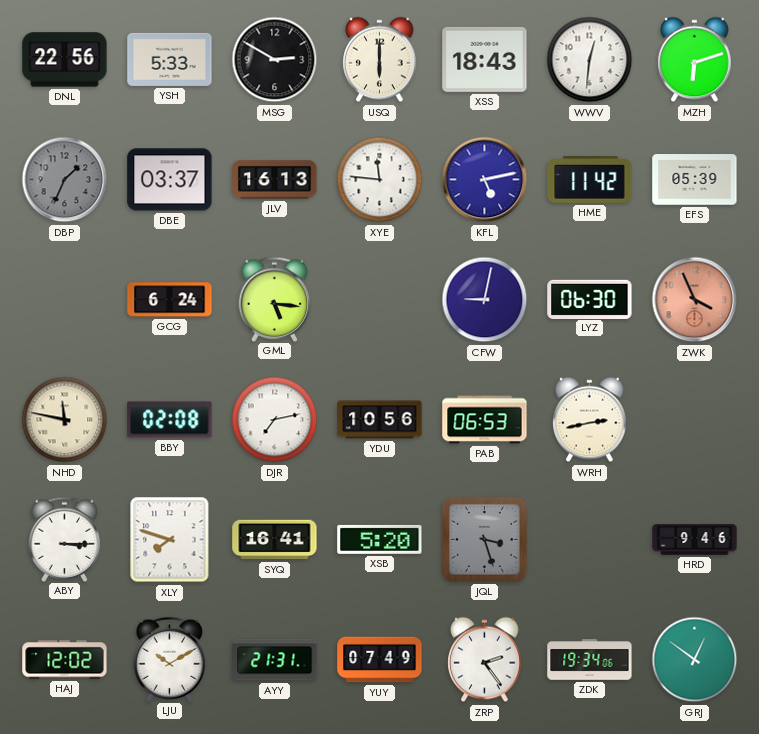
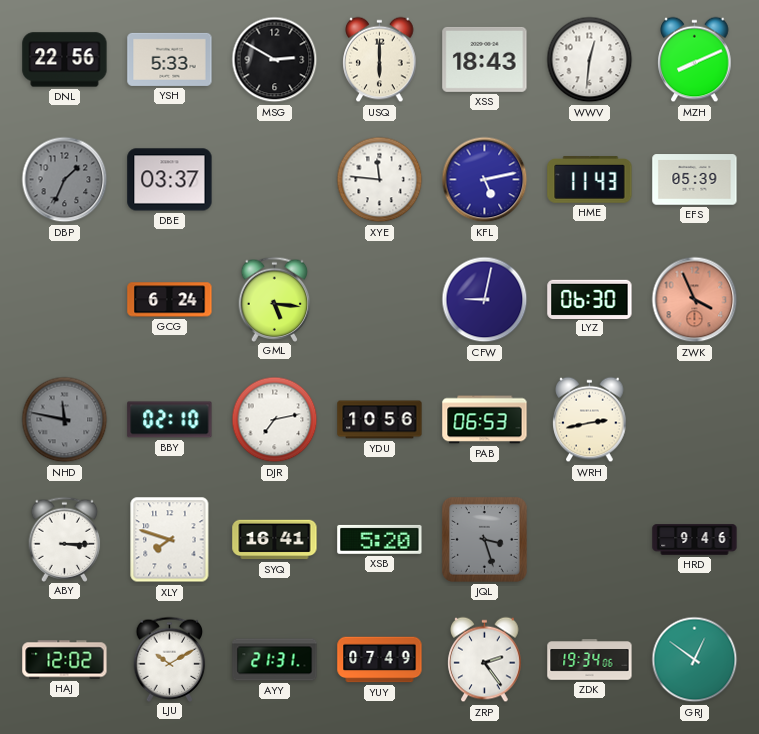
MZH: 6:12 -> 8:11
JLV: 16:13 -> none
HME: 11:42 -> 11:43
NHD dial: cream -> grey
BBY: 02:08 -> 02:10
